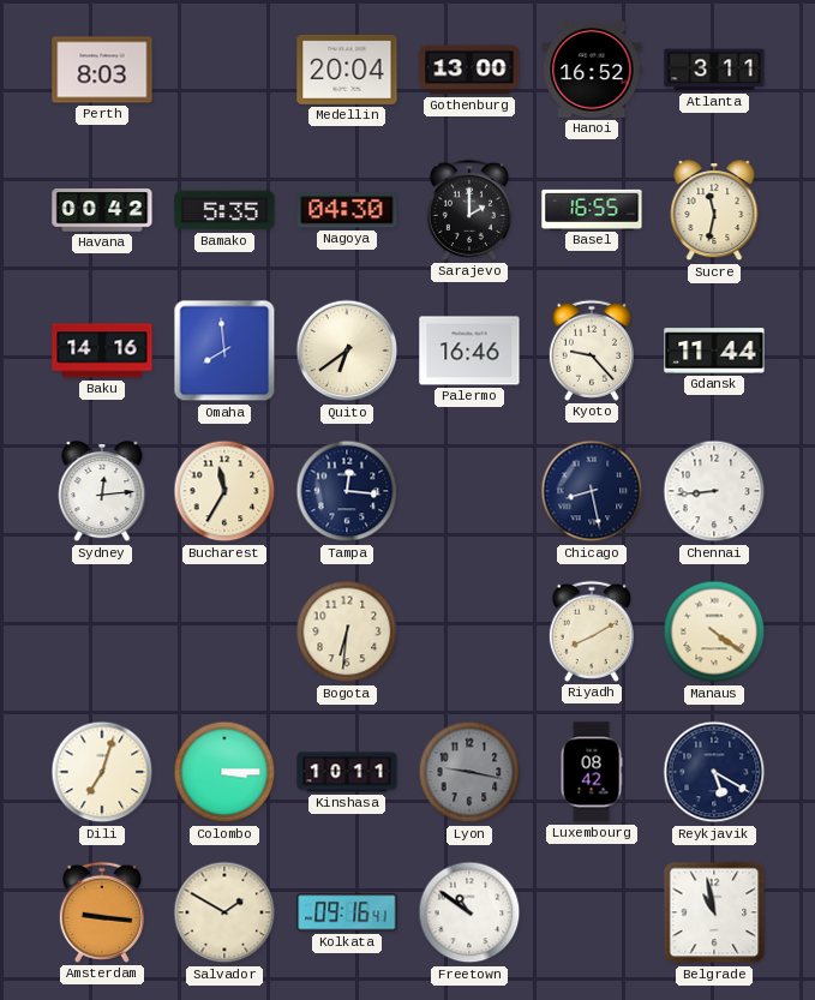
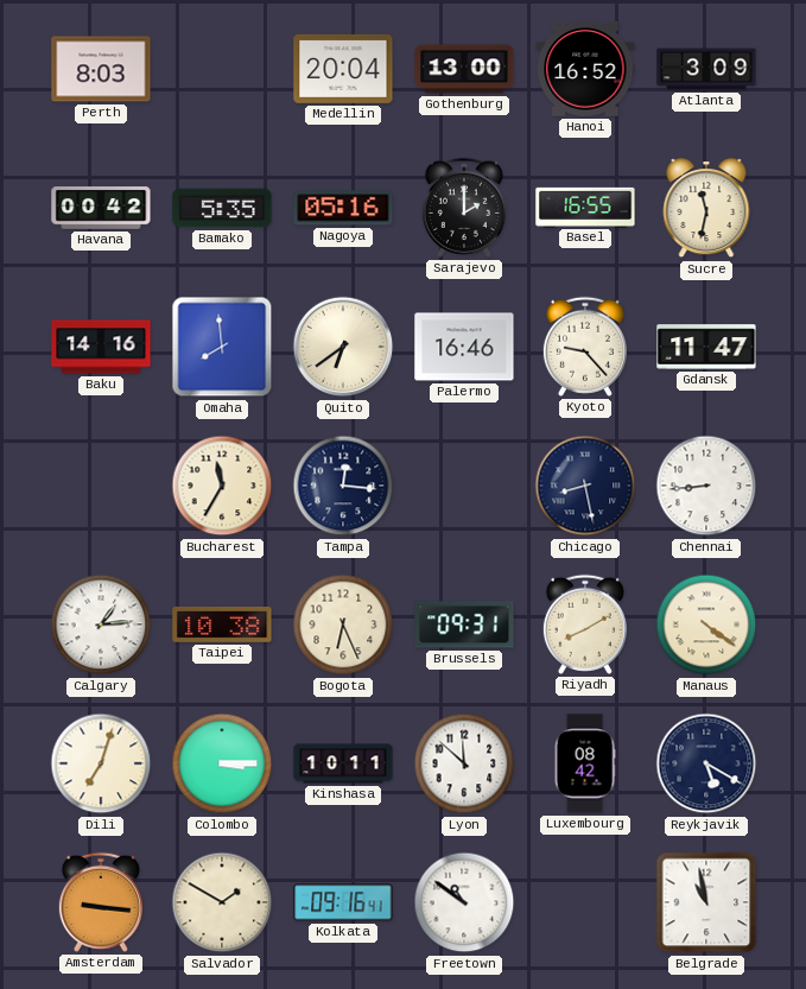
Atlanta: 3:11 -> 3:09
Nagoya: 04:30 -> 05:16
Gdansk: 11:44 -> 11:47
Sydney: 12:14 -> none
Calgary: none -> 1:14
Taipei: none -> 10:38
Bogota: 6:31 -> 6:26
Brussels: none -> 09:31
Lyon: 9:17 -> 11:52
Lyon dial: grey -> white
